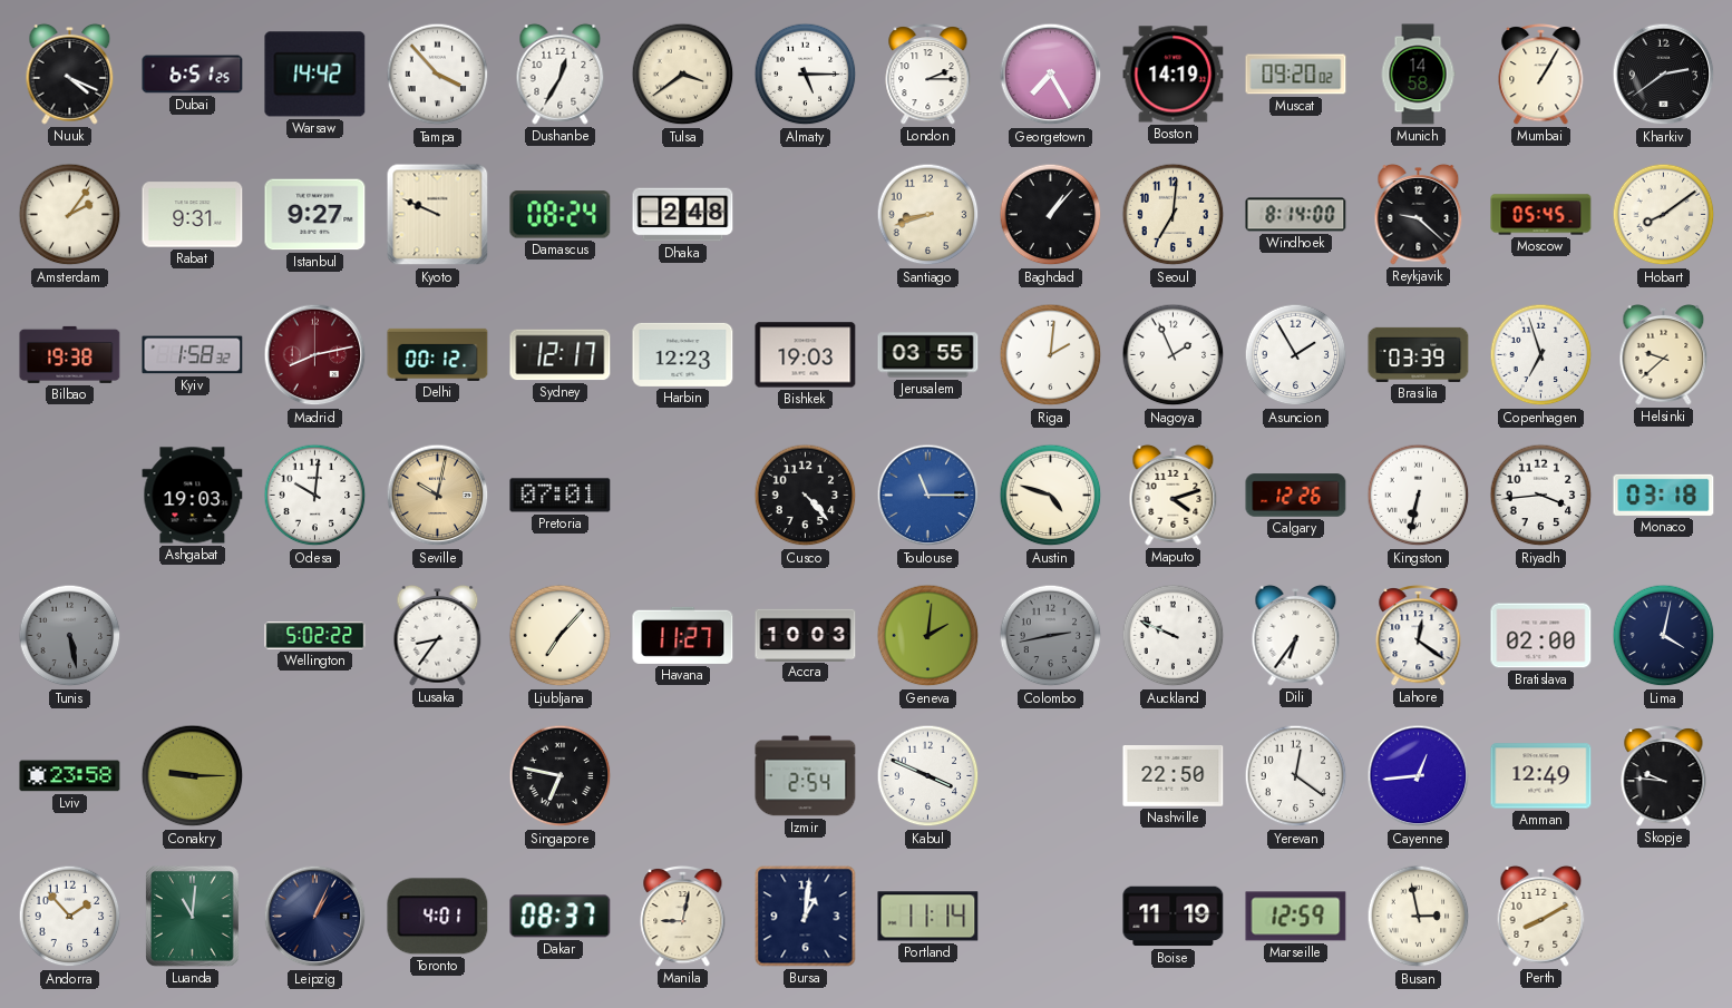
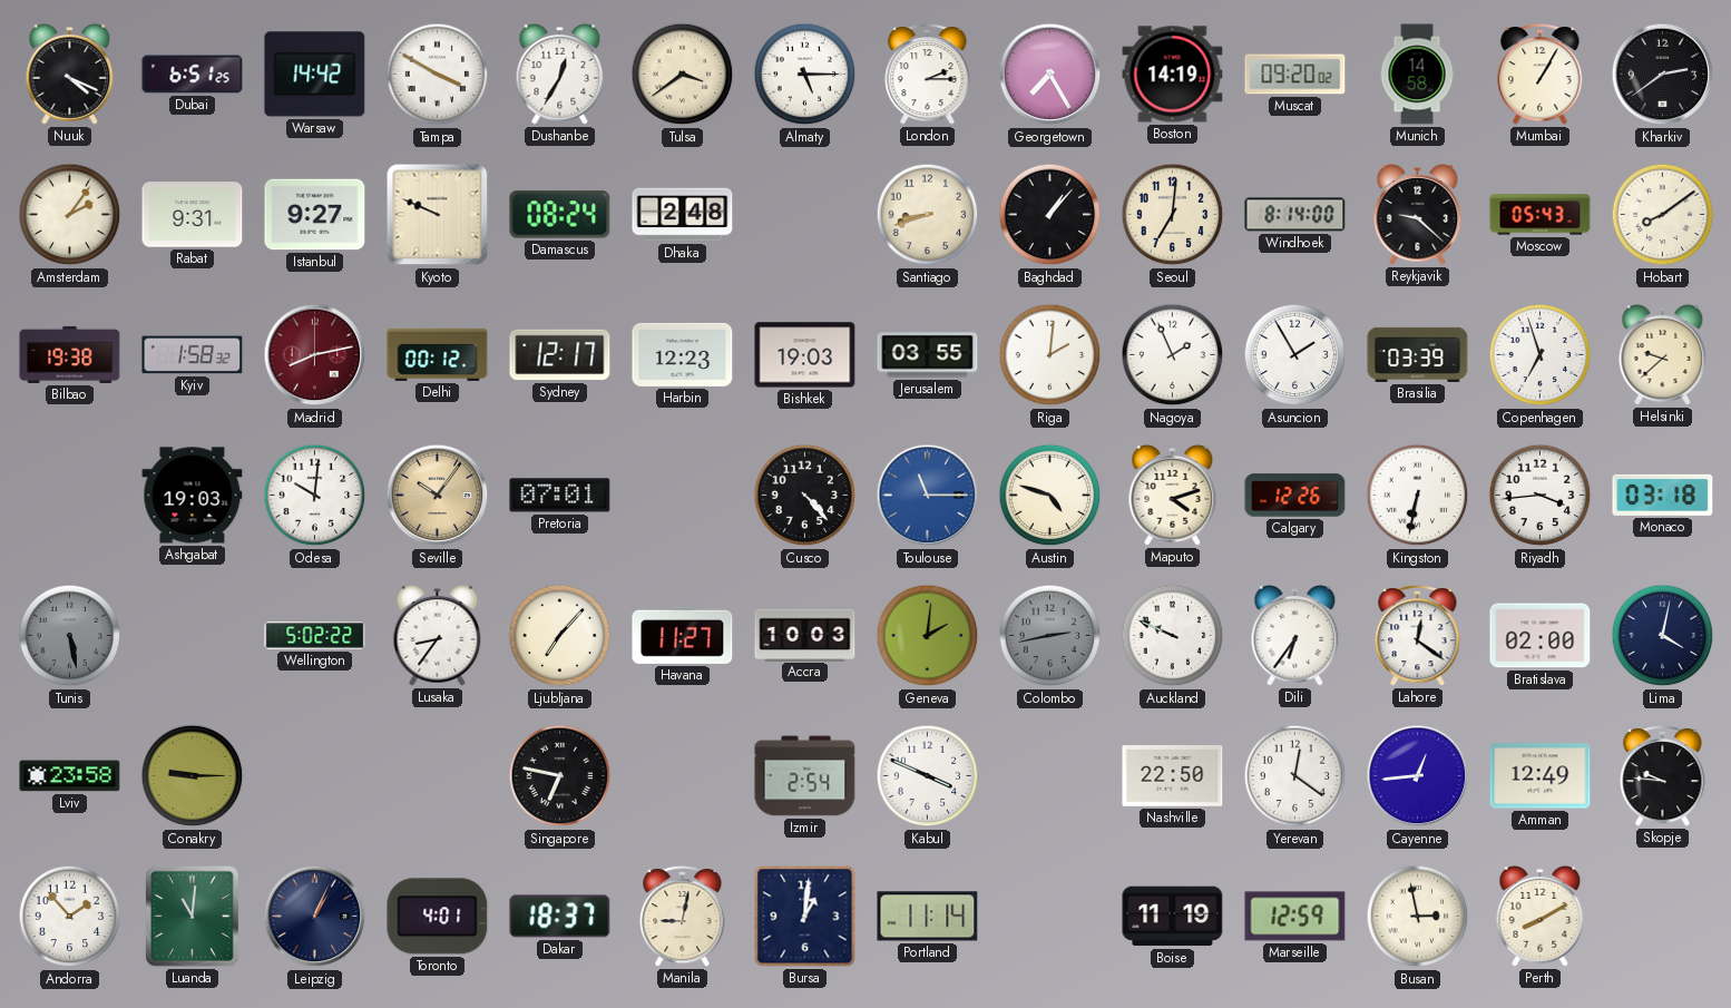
Tampa: 3:53 -> 3:50
Moscow: 05:45 -> 05:43
Seville: 10:02 -> 10:06
Dakar: 08:37 -> 18:37
